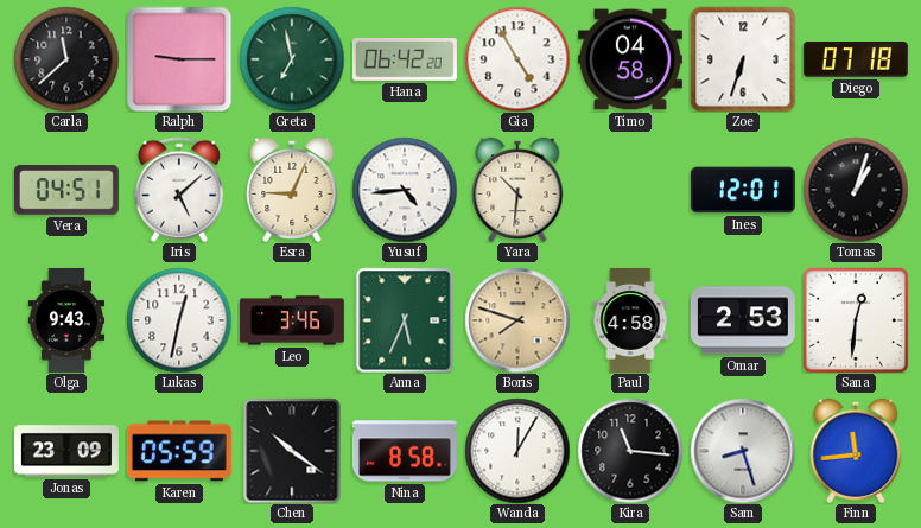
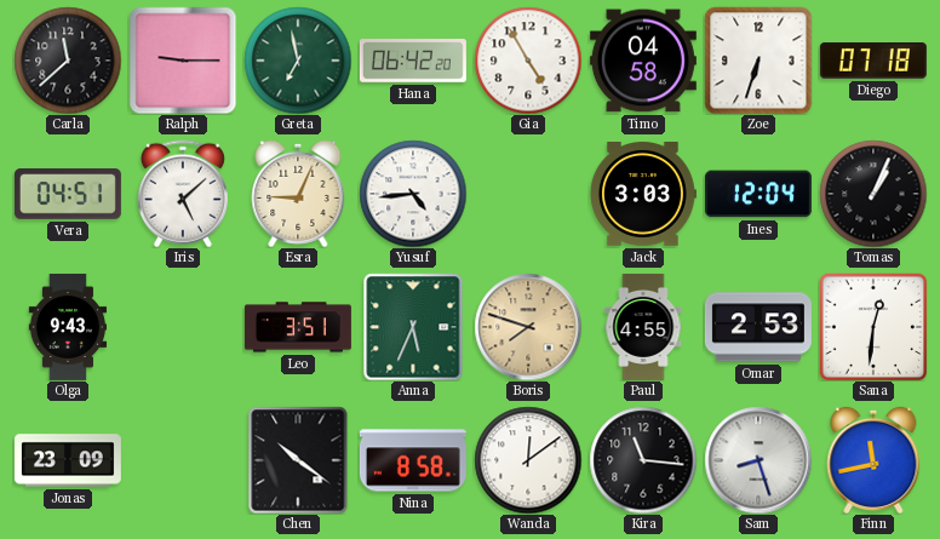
Yara: 10:31 -> none
Jack: none -> 3:03
Ines: 12:01 -> 12:04
Tomas: 1:03 -> 1:04
Lukas: 12:32 -> none
Leo: 3:46 -> 3:51
Paul: 4:58 -> 4:55
Karen: 05:59 -> none
Wanda: 12:05 -> 12:09
Finn: 11:44 -> 11:43
